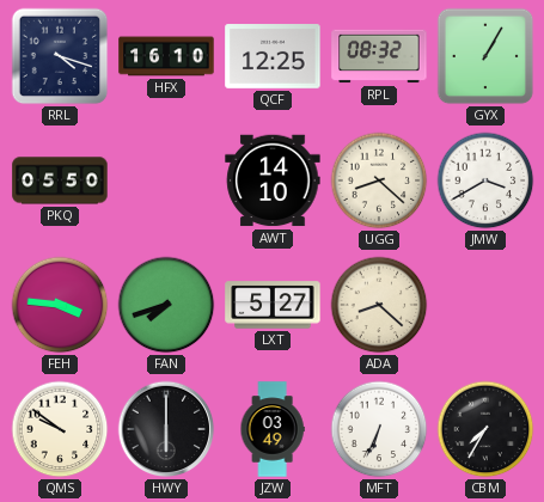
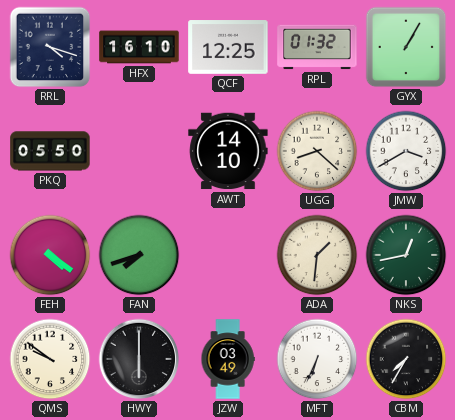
RPL: 08:32 -> 01:32
FEH: 3:46 -> 4:21
LXT: 5:27 -> none
ADA: 8:22 -> 1:31
NKS: none -> 12:43
